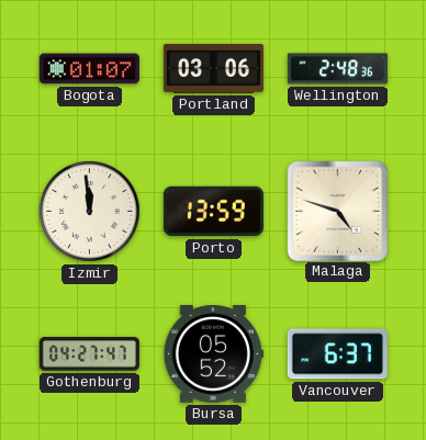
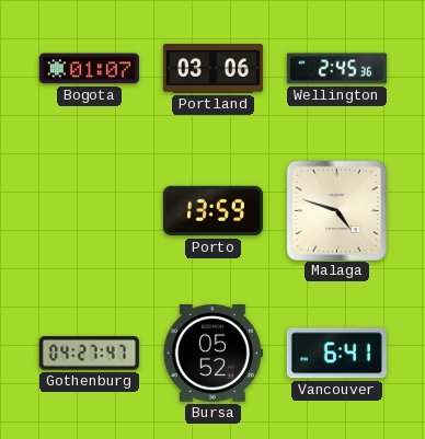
Wellington: 2:48 -> 2:45
Izmir: 11:59 -> none
Vancouver: 6:37 -> 6:41
